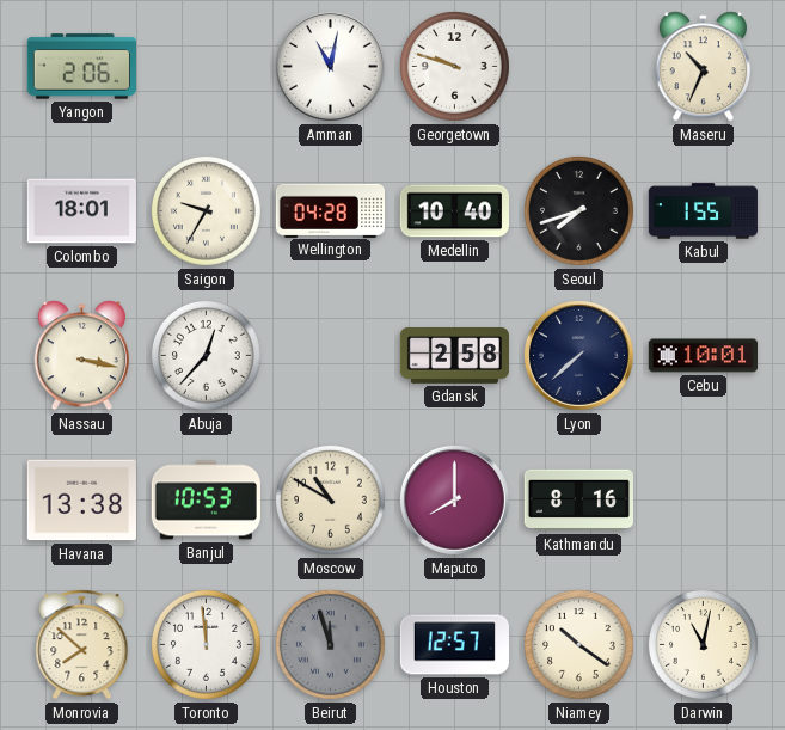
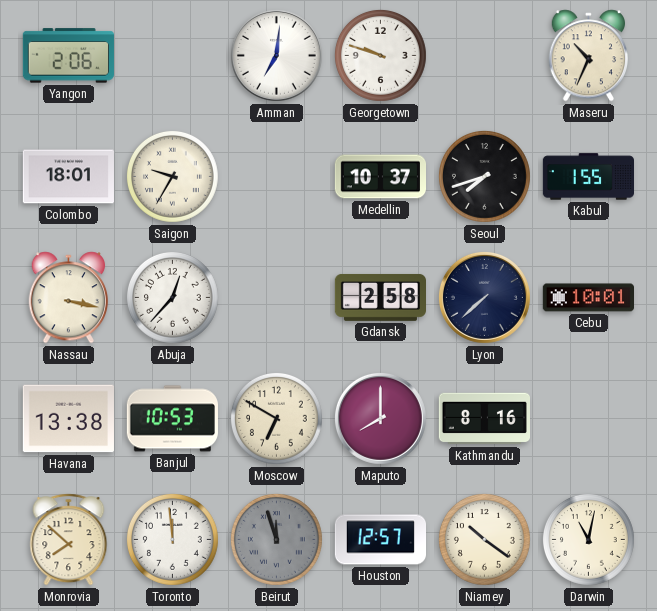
Amman: 11:02 -> 7:01
Wellington: 04:28 -> none
Medellin: 10:40 -> 10:37
Moscow: 10:50 -> 6:50
